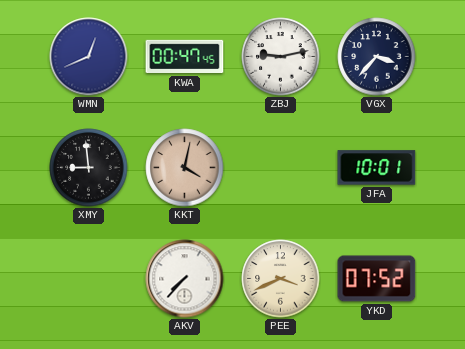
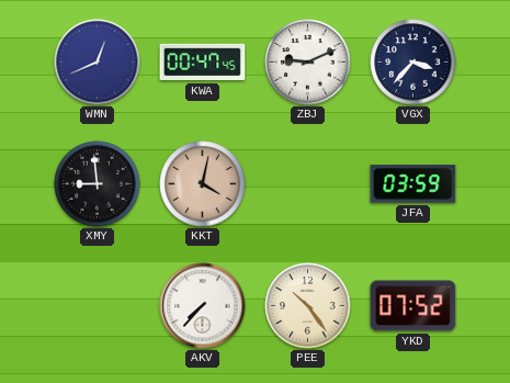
ZBJ: 9:13 -> 9:11
JFA: 10:01 -> 03:59
PEE: 3:41 -> 10:24
